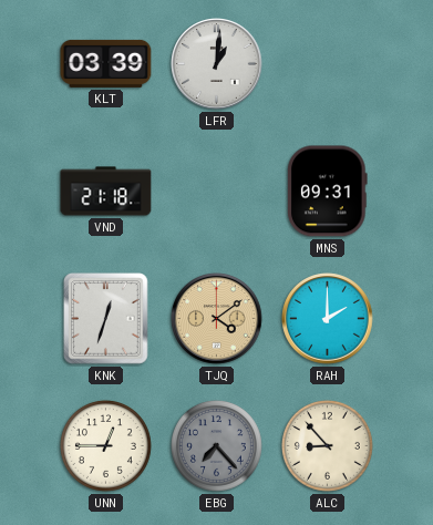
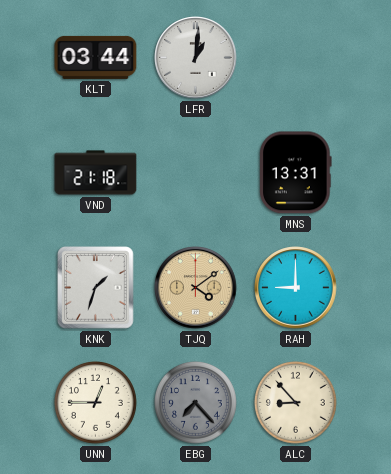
KLT: 03:39 -> 03:44
MNS: 09:31 -> 13:31
KNK: 12:33 -> 1:33
RAH: 2:00 -> 9:00
